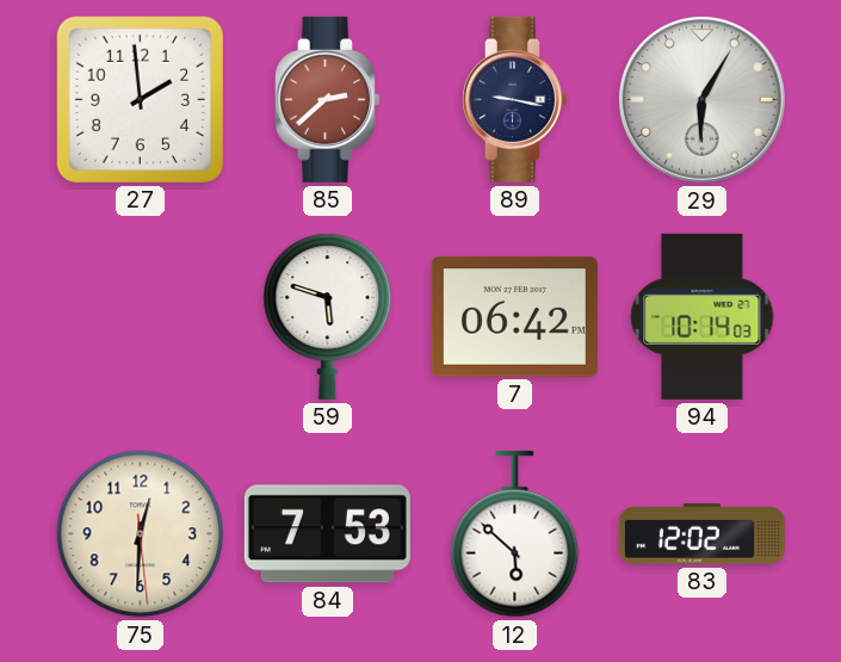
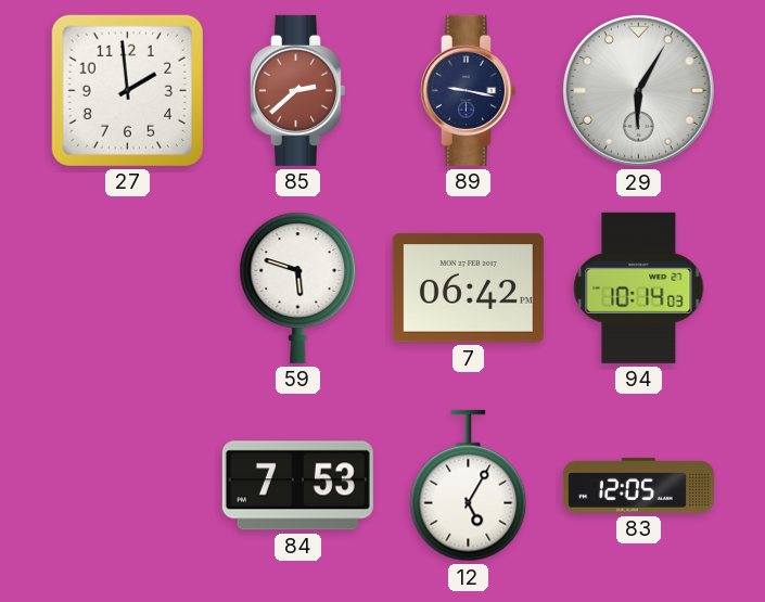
75: 12:30 -> none
12: 5:52 -> 5:05
83: 12:02 -> 12:05
